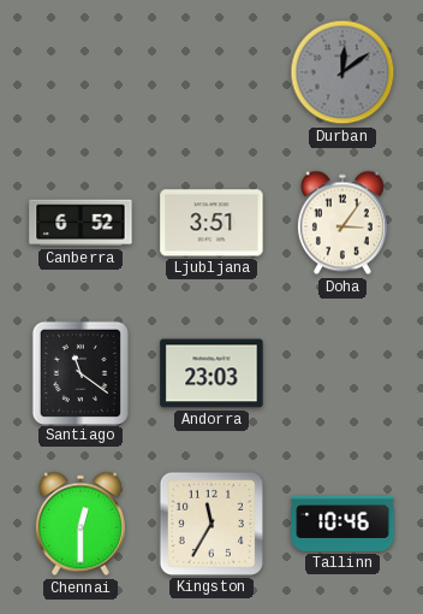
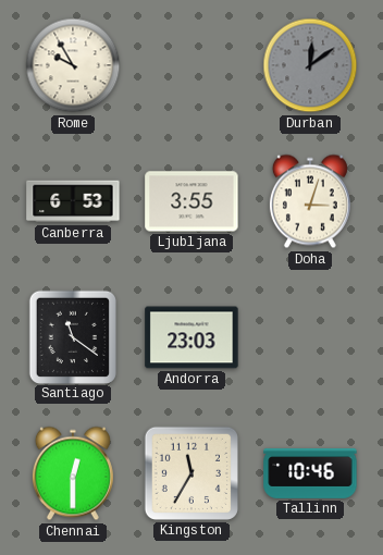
Rome: none -> 9:55
Canberra: 6:52 -> 6:53
Ljubljana: 3:51 -> 3:55
Doha: 3:06 -> 3:03
